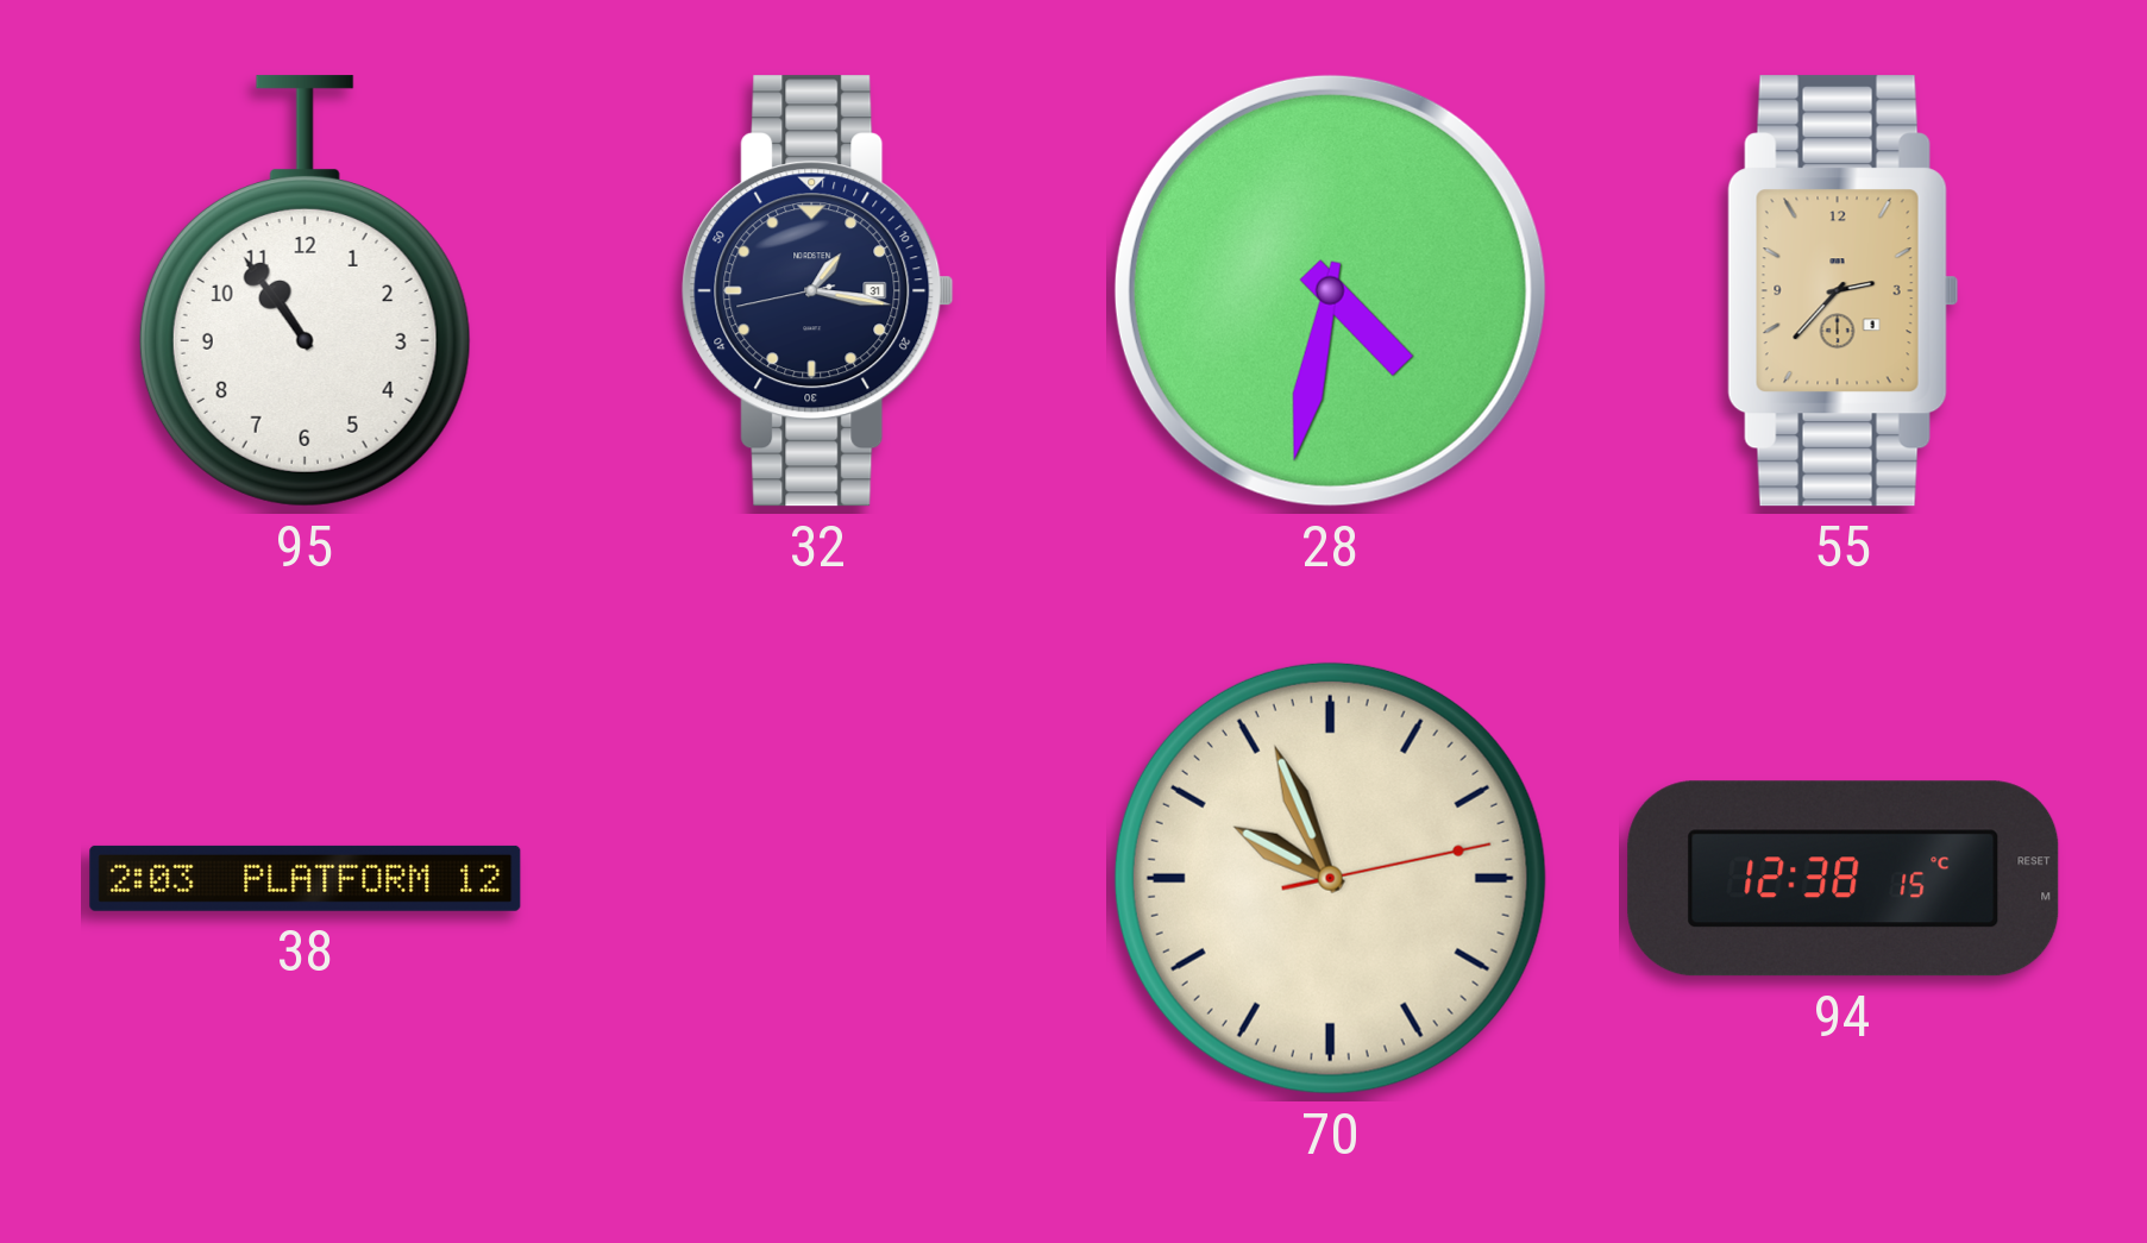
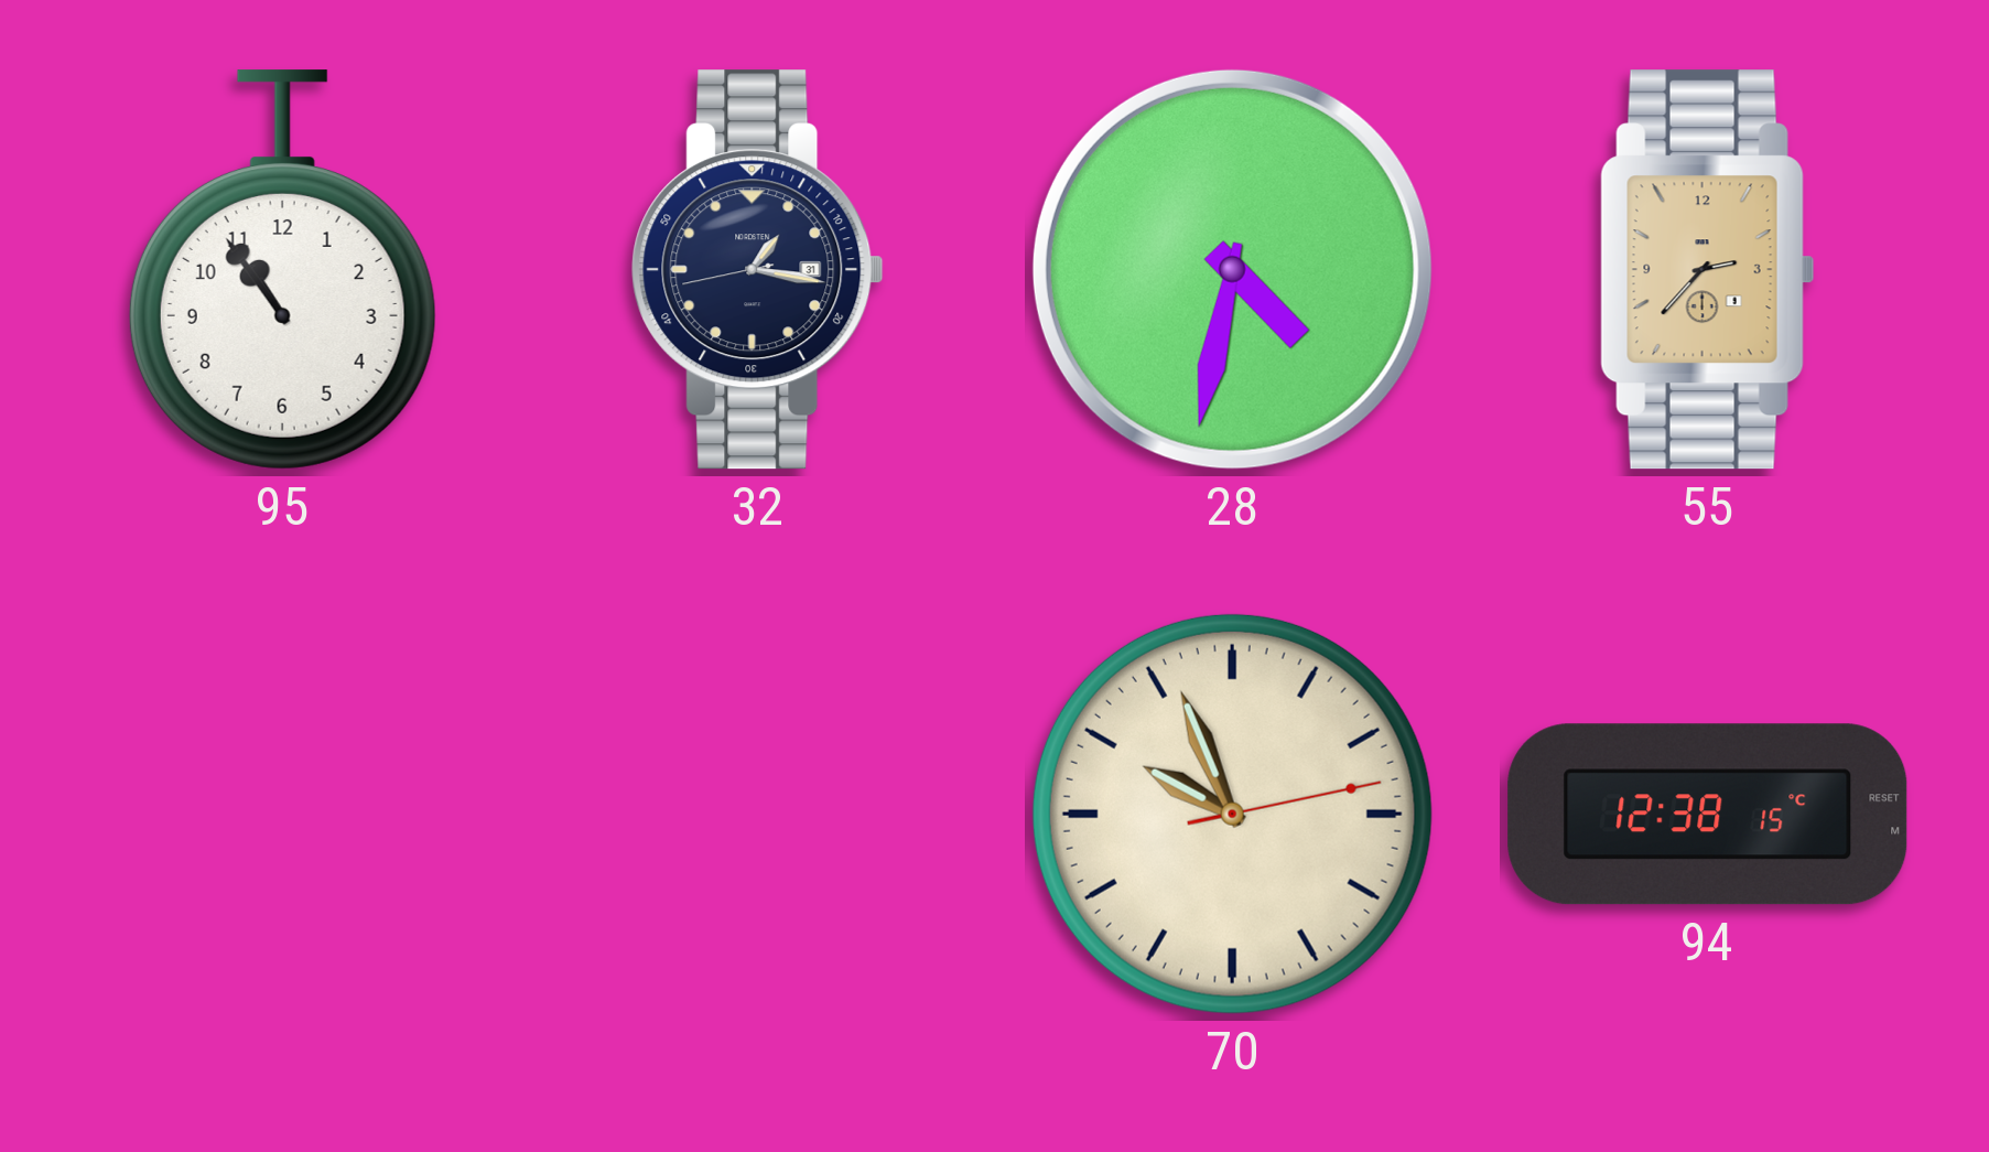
38: 2:03 -> none
